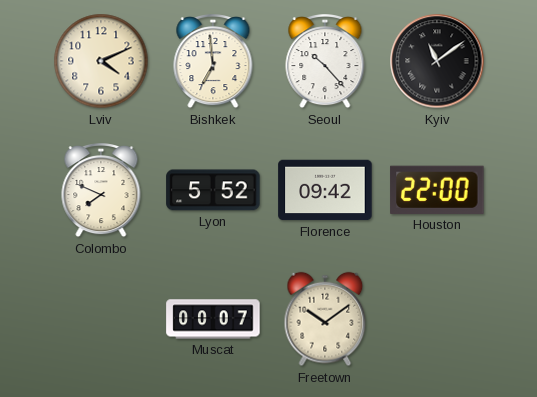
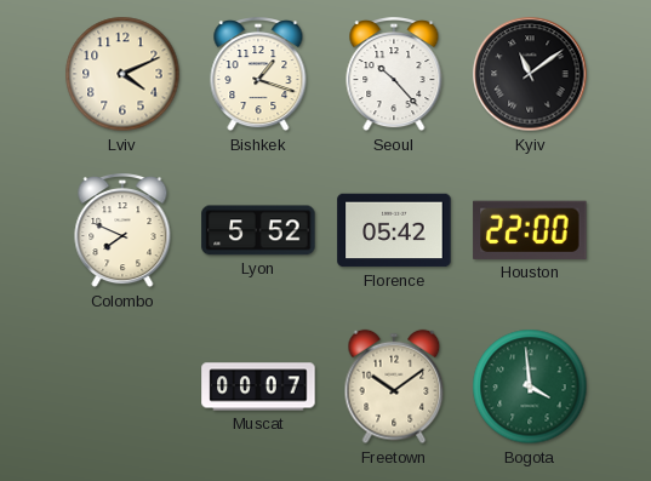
Bishkek: 6:59 -> 1:18
Florence: 09:42 -> 05:42
Bogota: none -> 3:59
